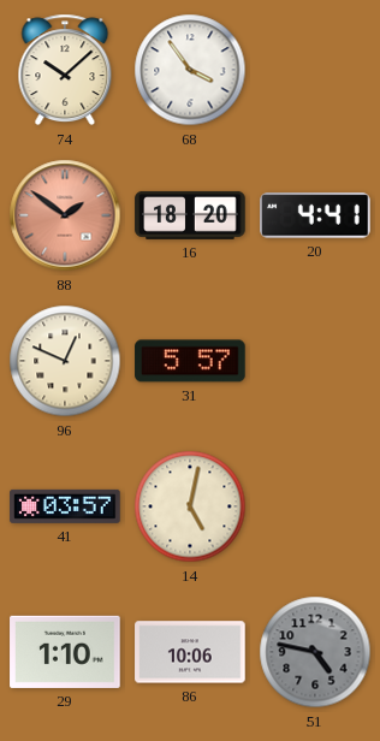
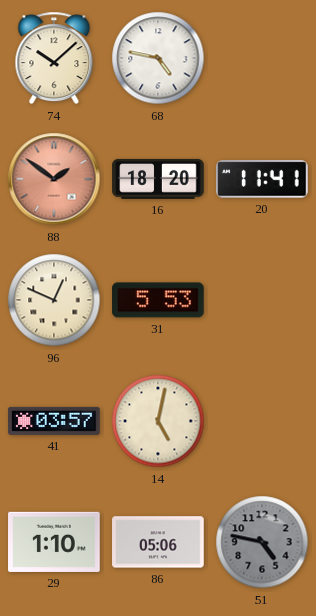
68: 3:54 -> 4:47
20: 4:41 -> 11:41
31: 5:57 -> 5:53
86: 10:06 -> 05:06
